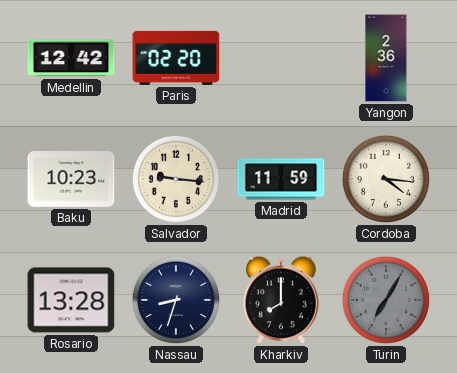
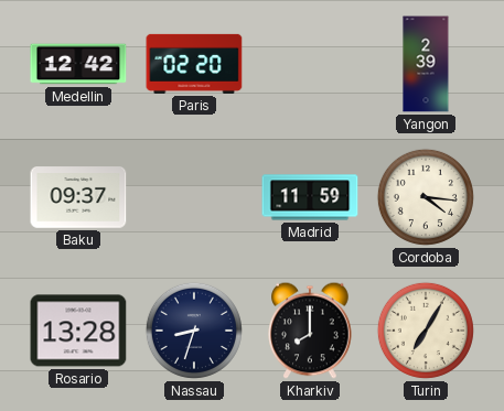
Yangon: 2:36 -> 2:39
Baku: 10:23 -> 09:37
Salvador: 9:16 -> none
Turin dial: grey -> cream
